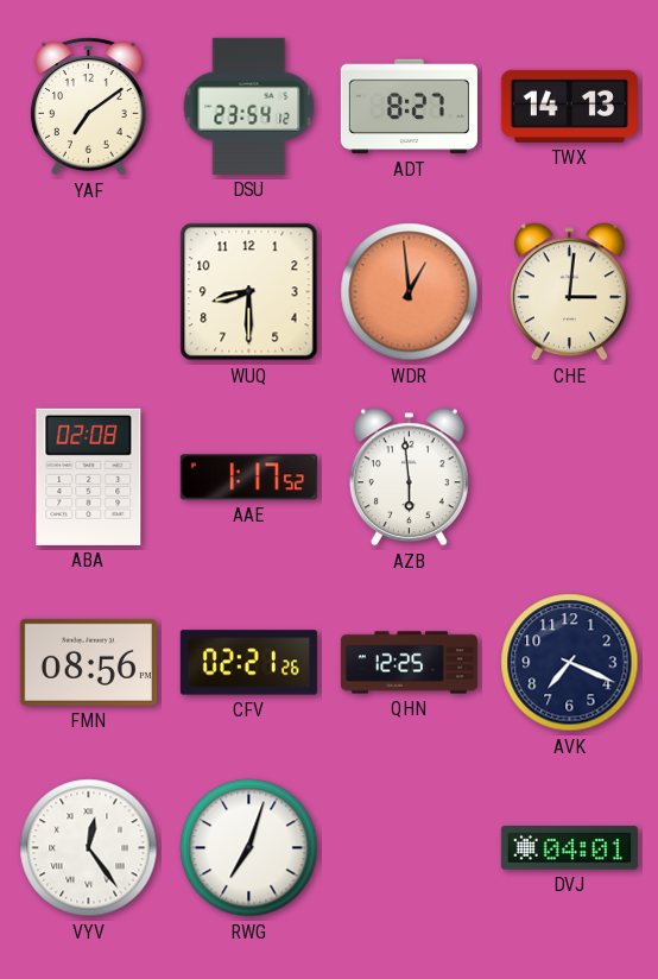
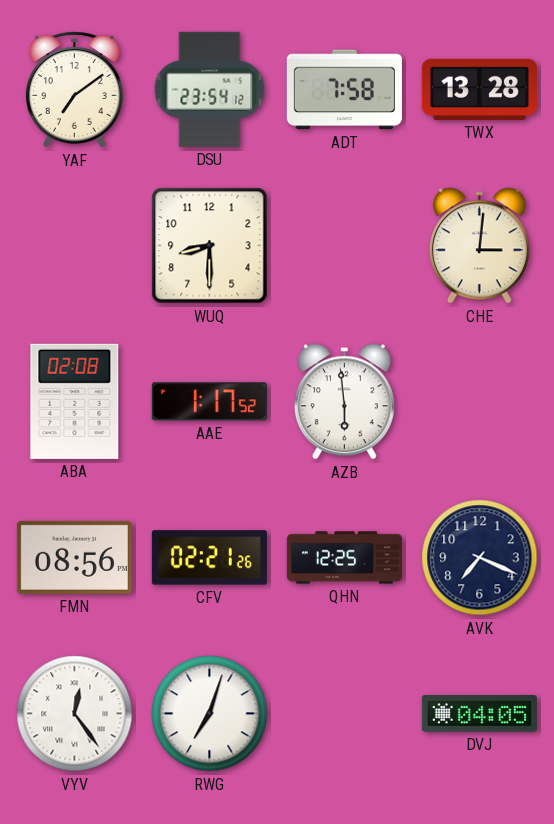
ADT: 8:27 -> 7:58
TWX: 14:13 -> 13:28
WDR: 12:59 -> none
DVJ: 04:01 -> 04:05
